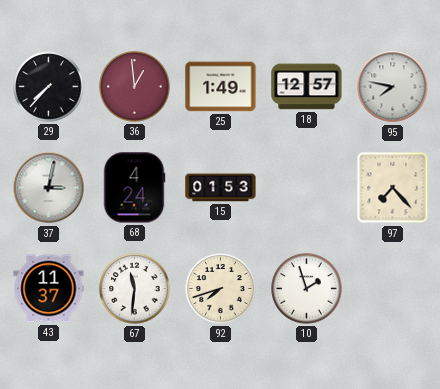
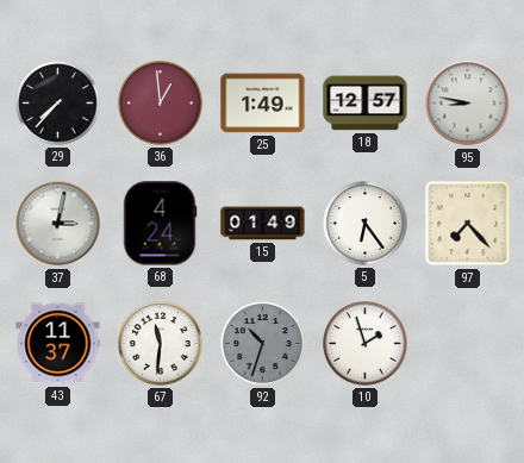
95: 7:47 -> 8:47
15: 01:53 -> 01:49
5: none -> 6:24
92: 7:42 -> 10:33
92 dial: cream -> grey
